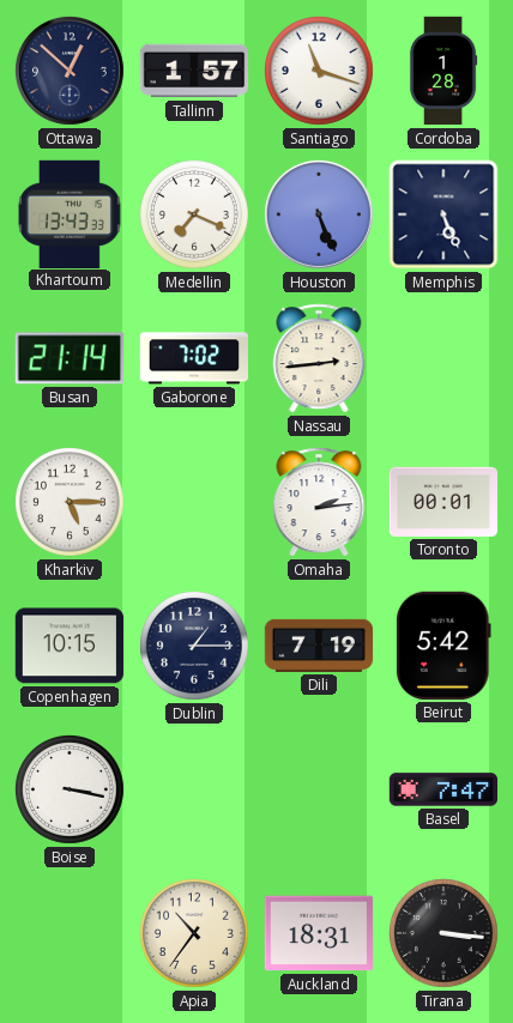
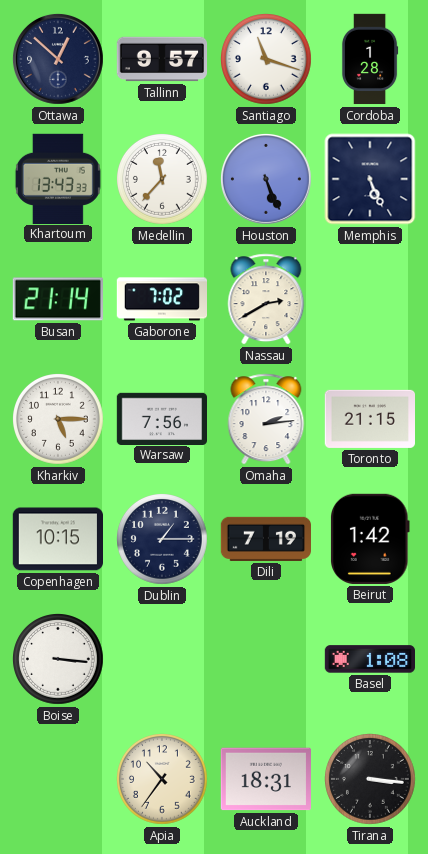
Tallinn: 1:57 -> 9:57
Medellin: 7:19 -> 11:37
Nassau: 2:44 -> 2:40
Warsaw: none -> 7:56
Toronto: 00:01 -> 21:15
Beirut: 5:42 -> 1:42
Boise: 3:17 -> 3:16
Basel: 7:47 -> 1:08
